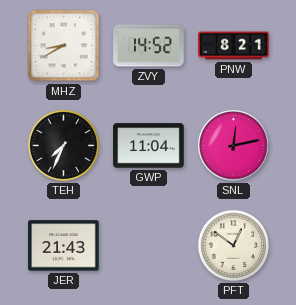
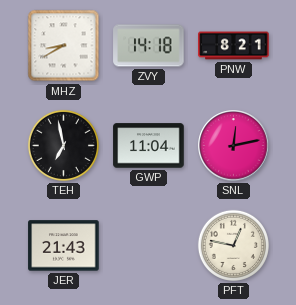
ZVY: 14:52 -> 14:18
TEH: 7:34 -> 6:58
PFT: 12:51 -> 12:47
